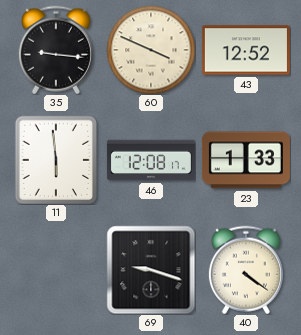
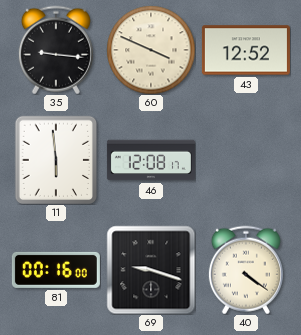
23: 1:33 -> none
81: none -> 00:16
